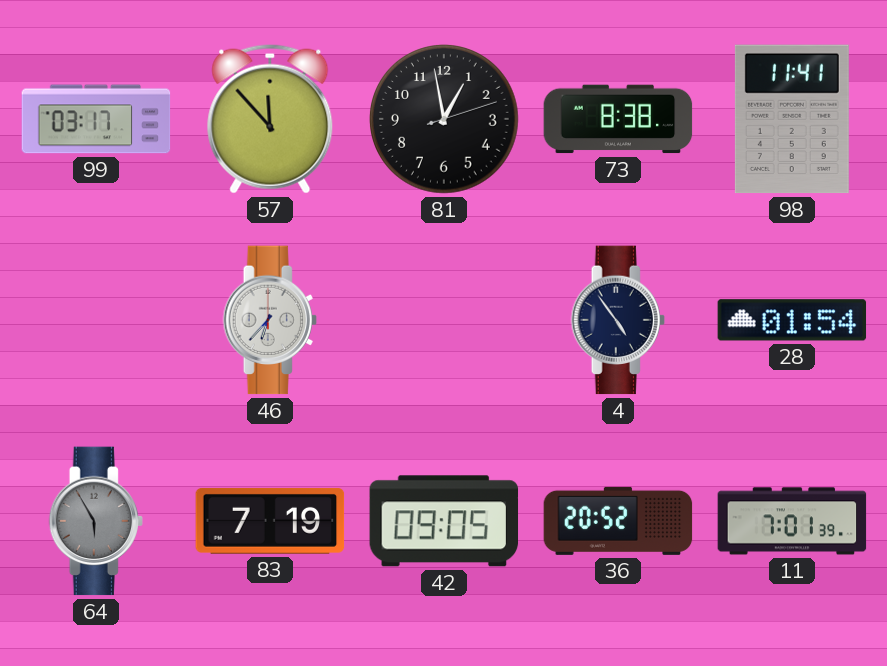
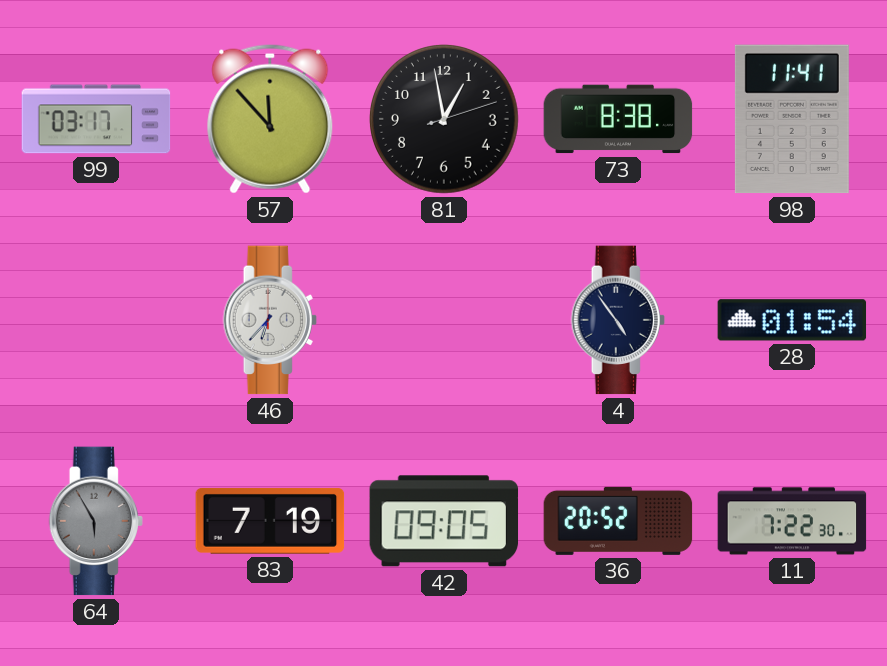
11: 7:01 -> 7:22
